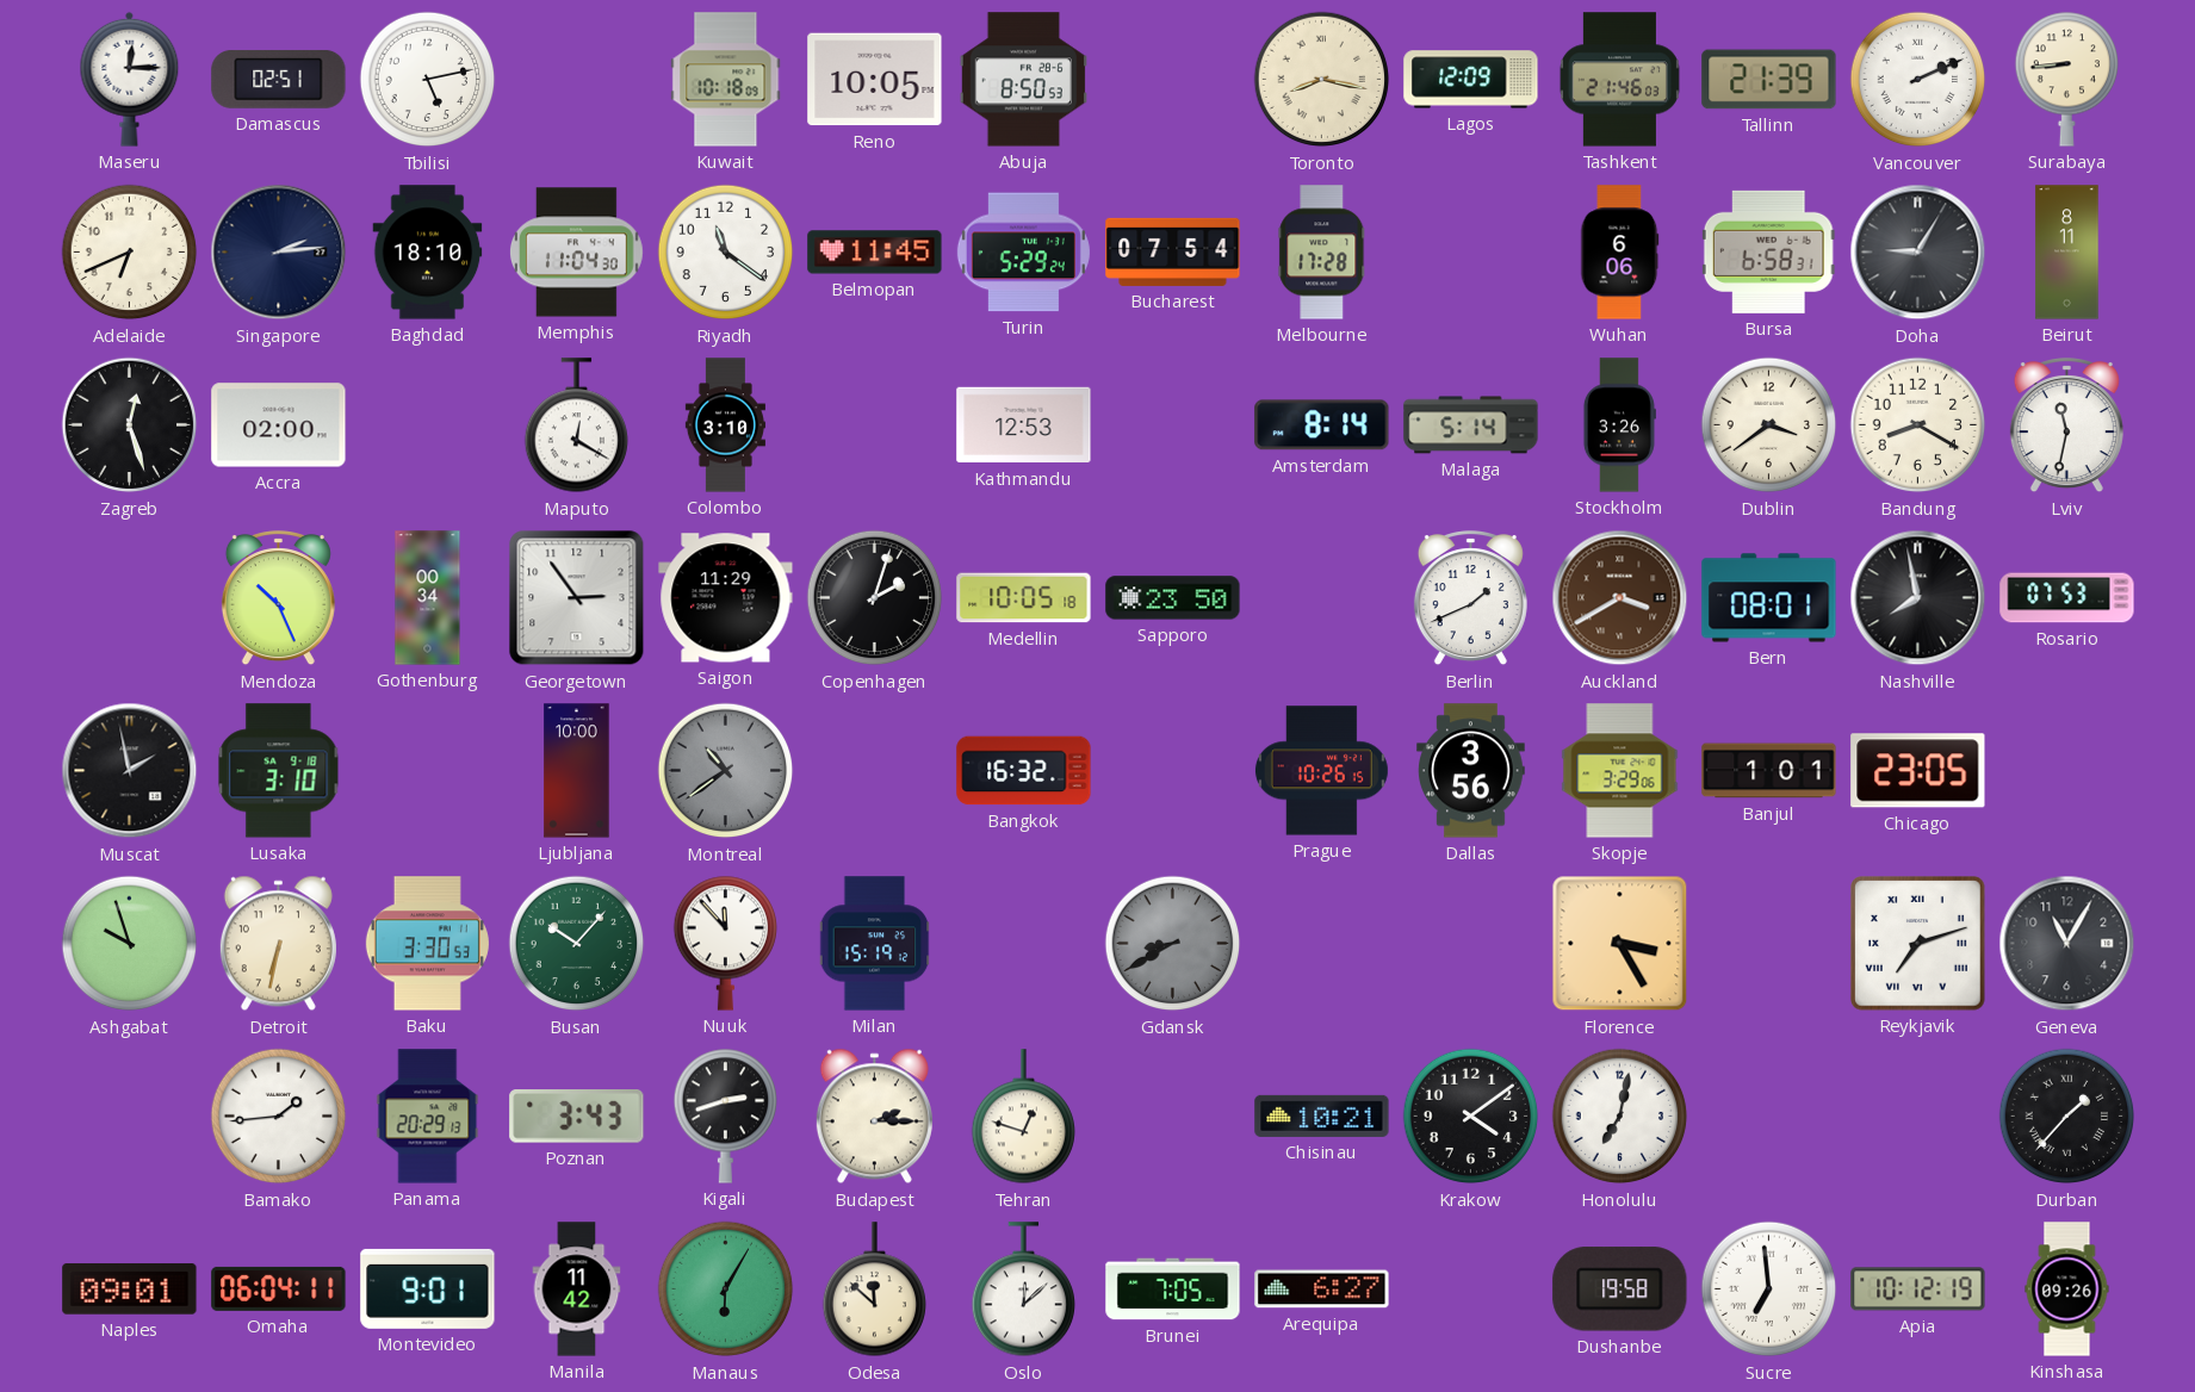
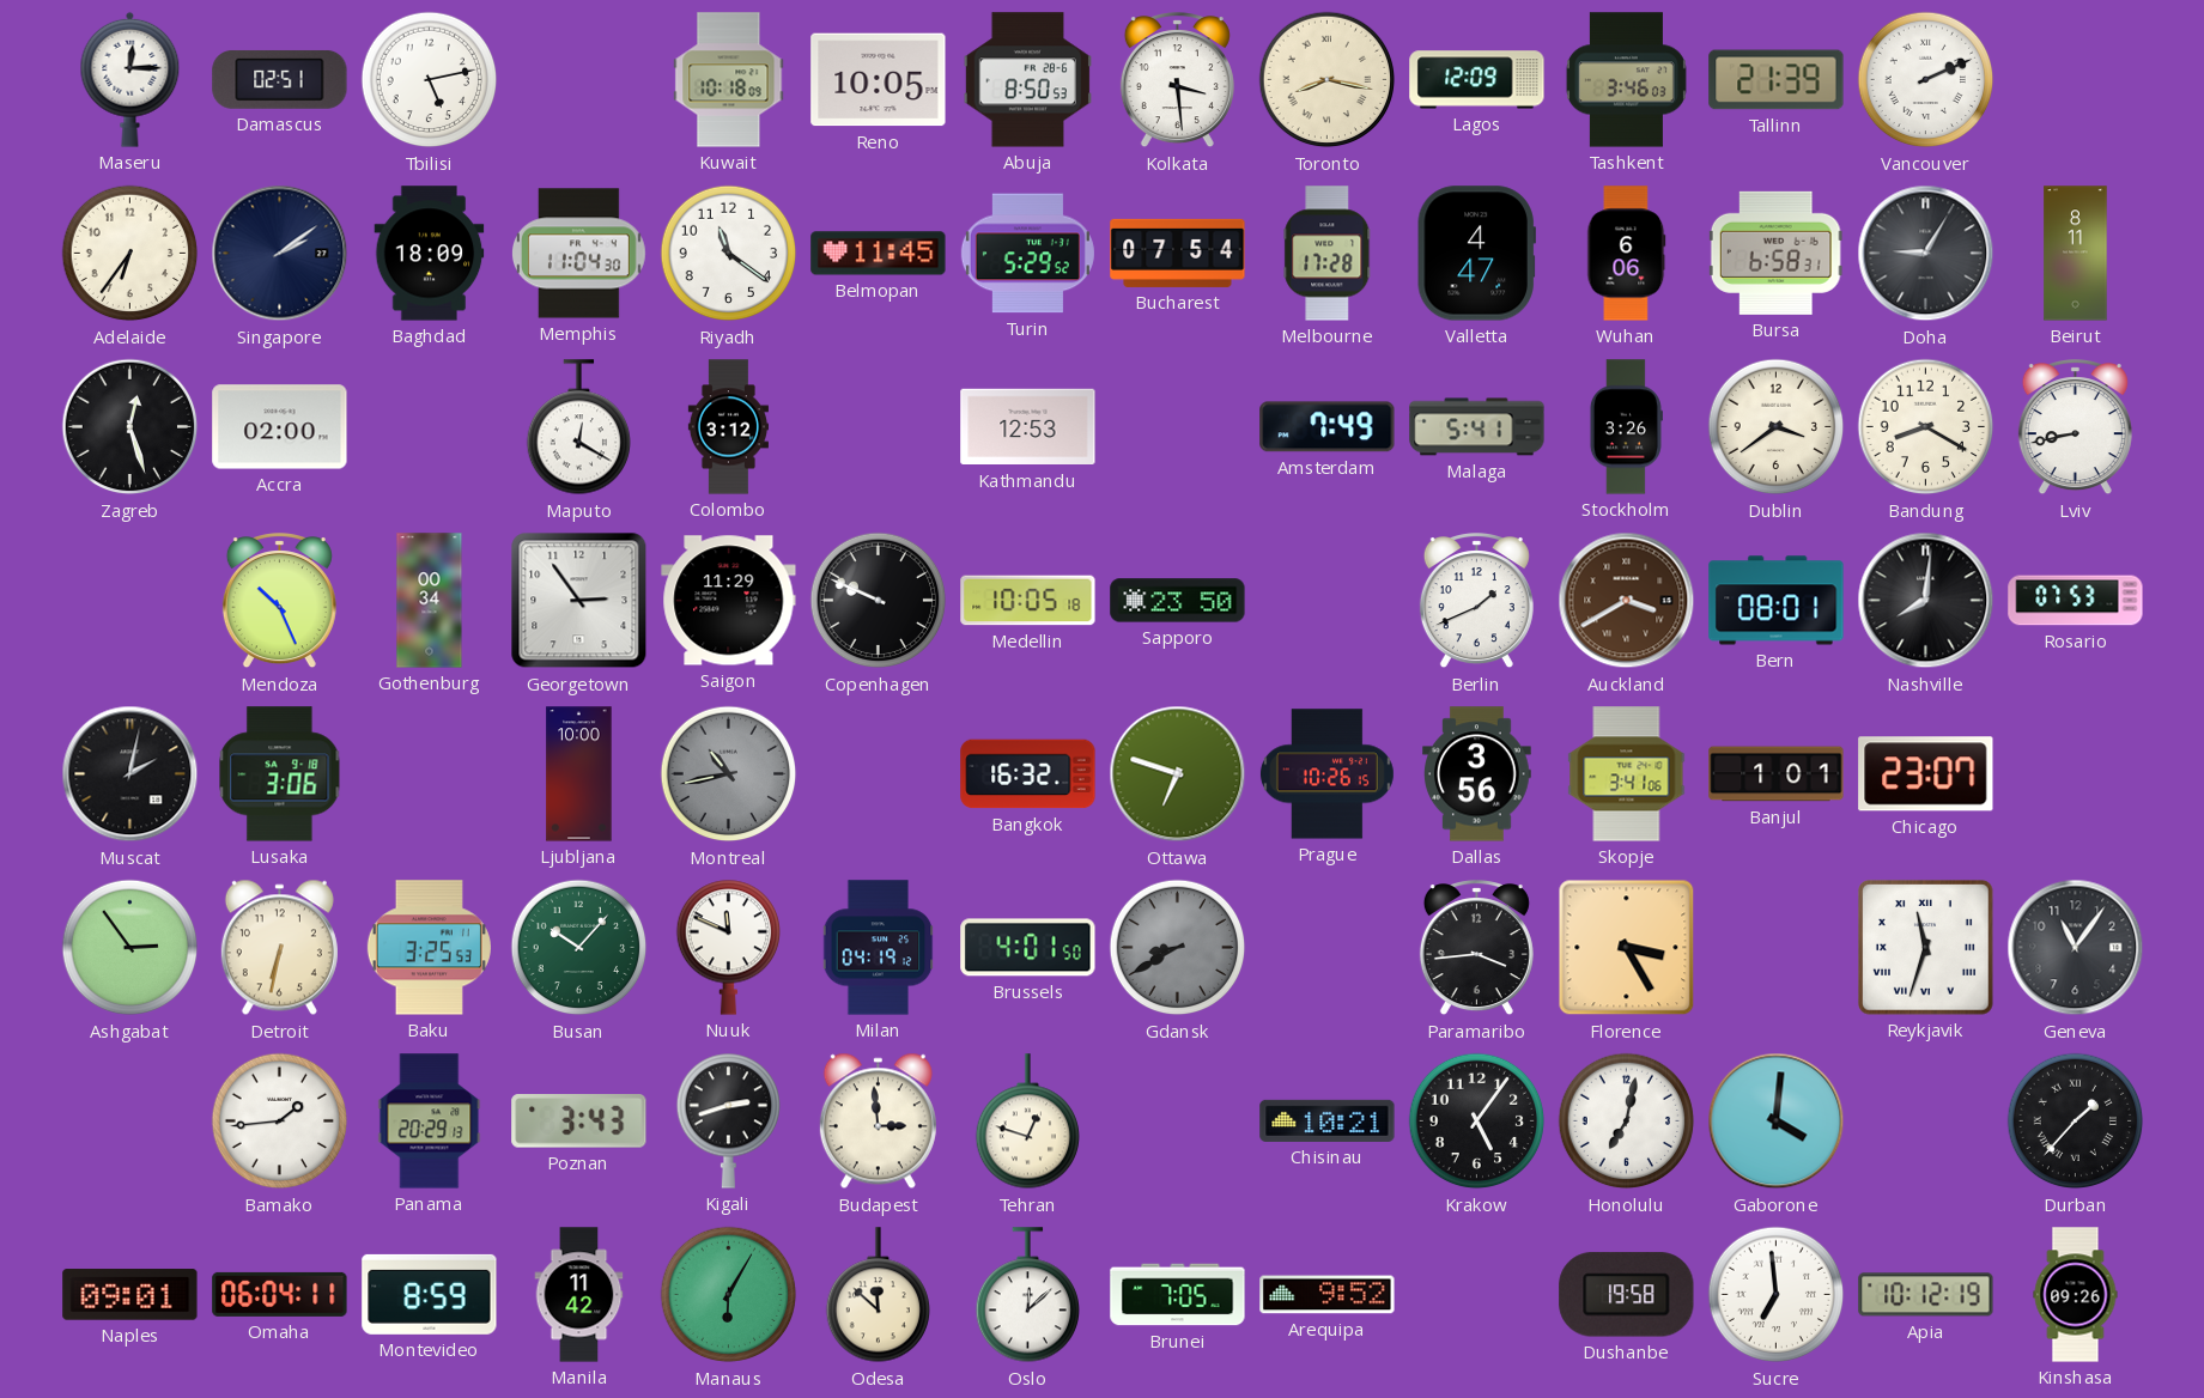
Kolkata: none -> 3:29
Tashkent: 21:46 -> 3:46
Surabaya: 8:44 -> none
Adelaide: 6:41 -> 6:36
Singapore: 2:14 -> 2:09
Baghdad: 18:10 -> 18:09
Turin: 5:29:24 -> 5:29:52
Valletta: none -> 4:47
Colombo: 3:10 -> 3:12
Amsterdam: 8:14 -> 7:49
Malaga: 5:14 -> 5:41
Lviv: 11:32 -> 8:43
Copenhagen: 2:03 -> 9:49
Nashville: 7:58 -> 8:01
Muscat: 1:58 -> 2:02
Lusaka: 3:10 -> 3:06
Montreal: 10:39 -> 10:43
Ottawa: none -> 6:48
Skopje: 3:29 -> 3:41
Chicago: 23:05 -> 23:07
Ashgabat: 9:57 -> 2:54
Baku: 3:30 -> 3:25
Nuuk: 11:53 -> 11:49
Milan: 15:19 -> 04:19
Brussels: none -> 4:01
Paramaribo: none -> 3:44
Reykjavik: 7:12 -> 11:33
Geneva: 11:05 -> 11:06
Budapest: 2:15 -> 2:59
Krakow: 4:09 -> 5:06
Gaborone: none -> 4:01
Montevideo: 9:01 -> 8:59
Arequipa: 6:27 -> 9:52
